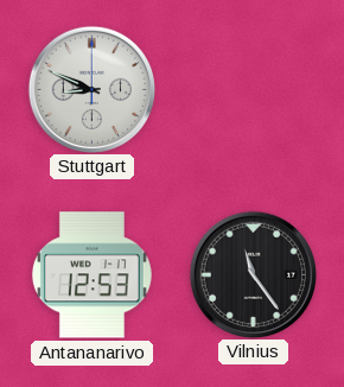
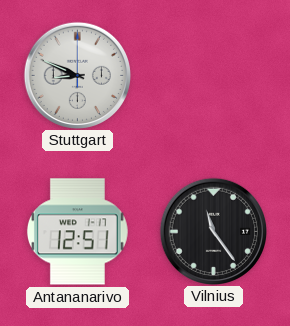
Antananarivo: 12:53 -> 12:51
